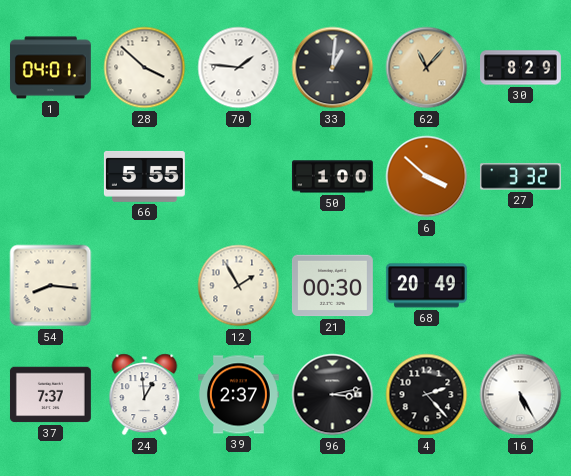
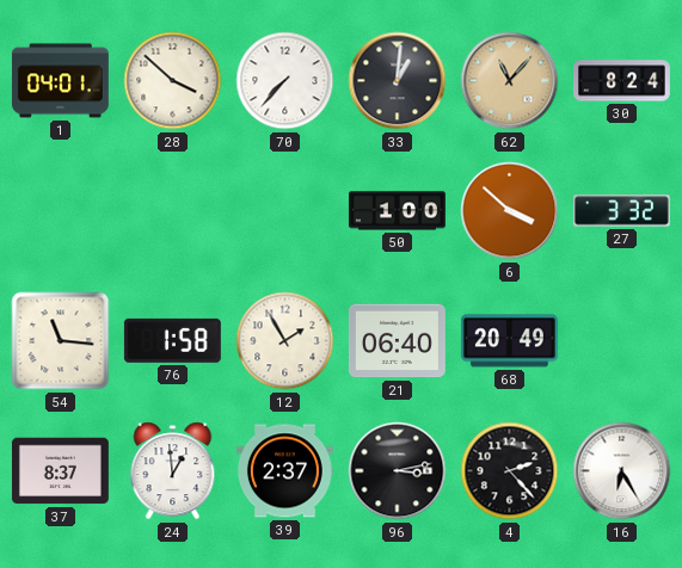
70: 1:46 -> 7:37
30: 8:29 -> 8:24
66: 5:55 -> none
54: 8:16 -> 11:16
76: none -> 1:58
21: 00:30 -> 06:40
37: 7:37 -> 8:37
16: 5:25 -> 6:25
